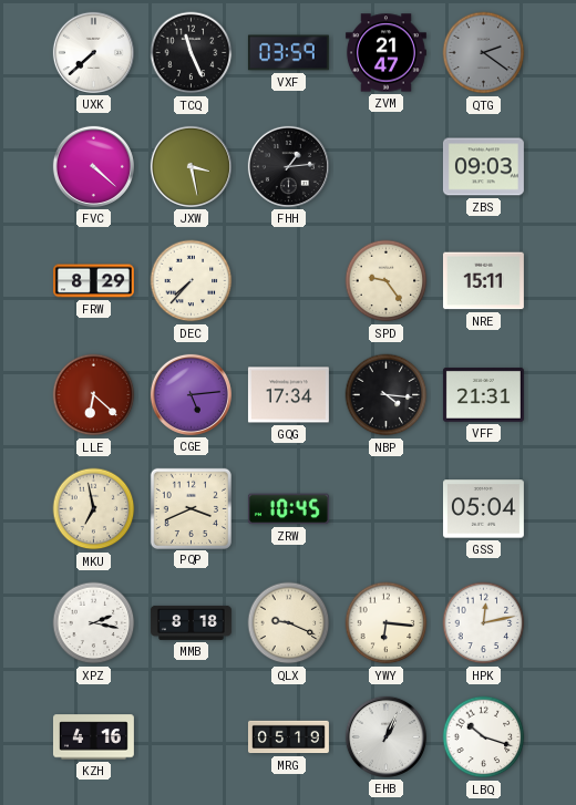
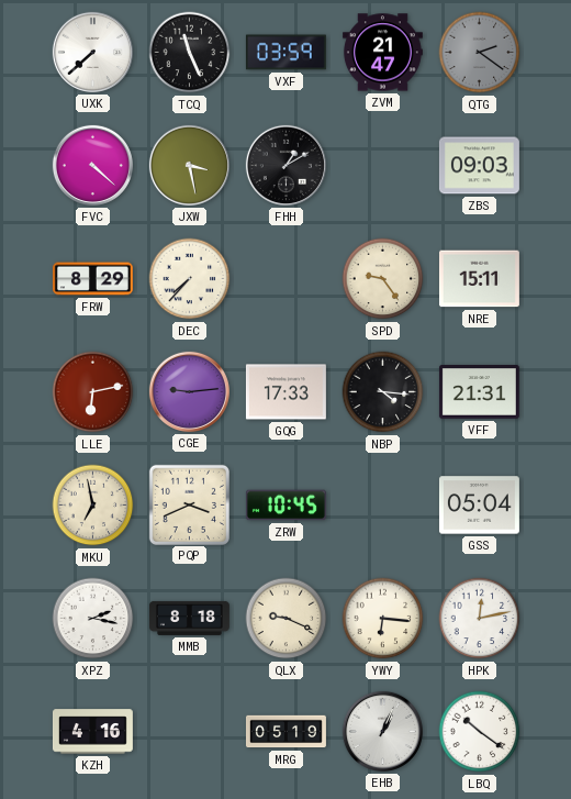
FHH: 1:14 -> 1:10
LLE: 6:22 -> 6:13
CGE: 5:14 -> 9:14
GQG: 17:34 -> 17:33
LBQ: 10:18 -> 10:21
